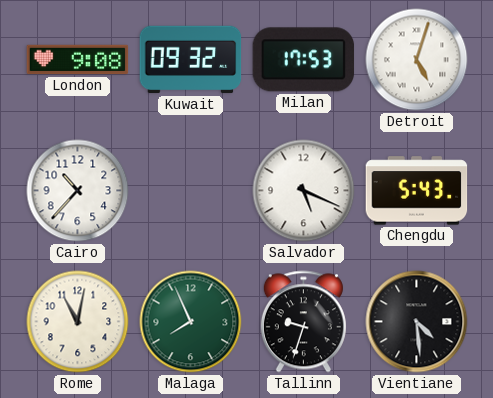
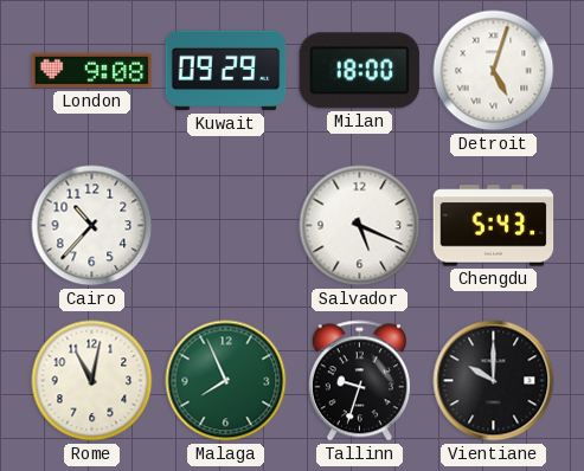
Kuwait: 09:32 -> 09:29
Milan: 17:53 -> 18:00
Vientiane: 4:29 -> 10:00
